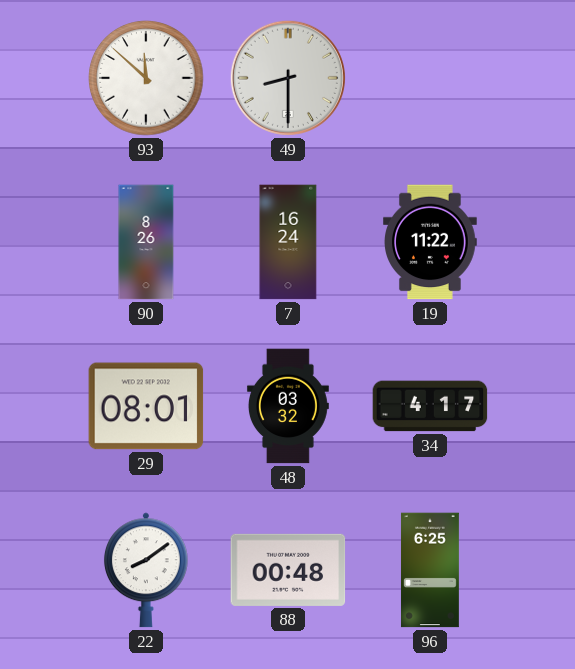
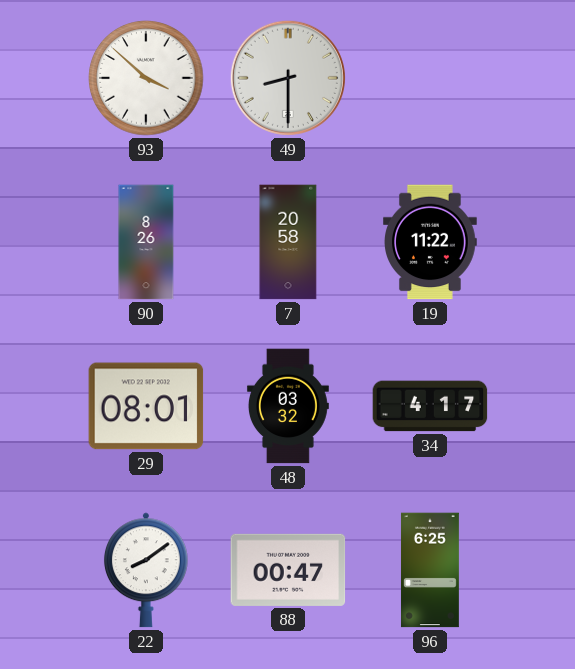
93: 11:52 -> 3:52
7: 16:24 -> 20:58
88: 00:48 -> 00:47
